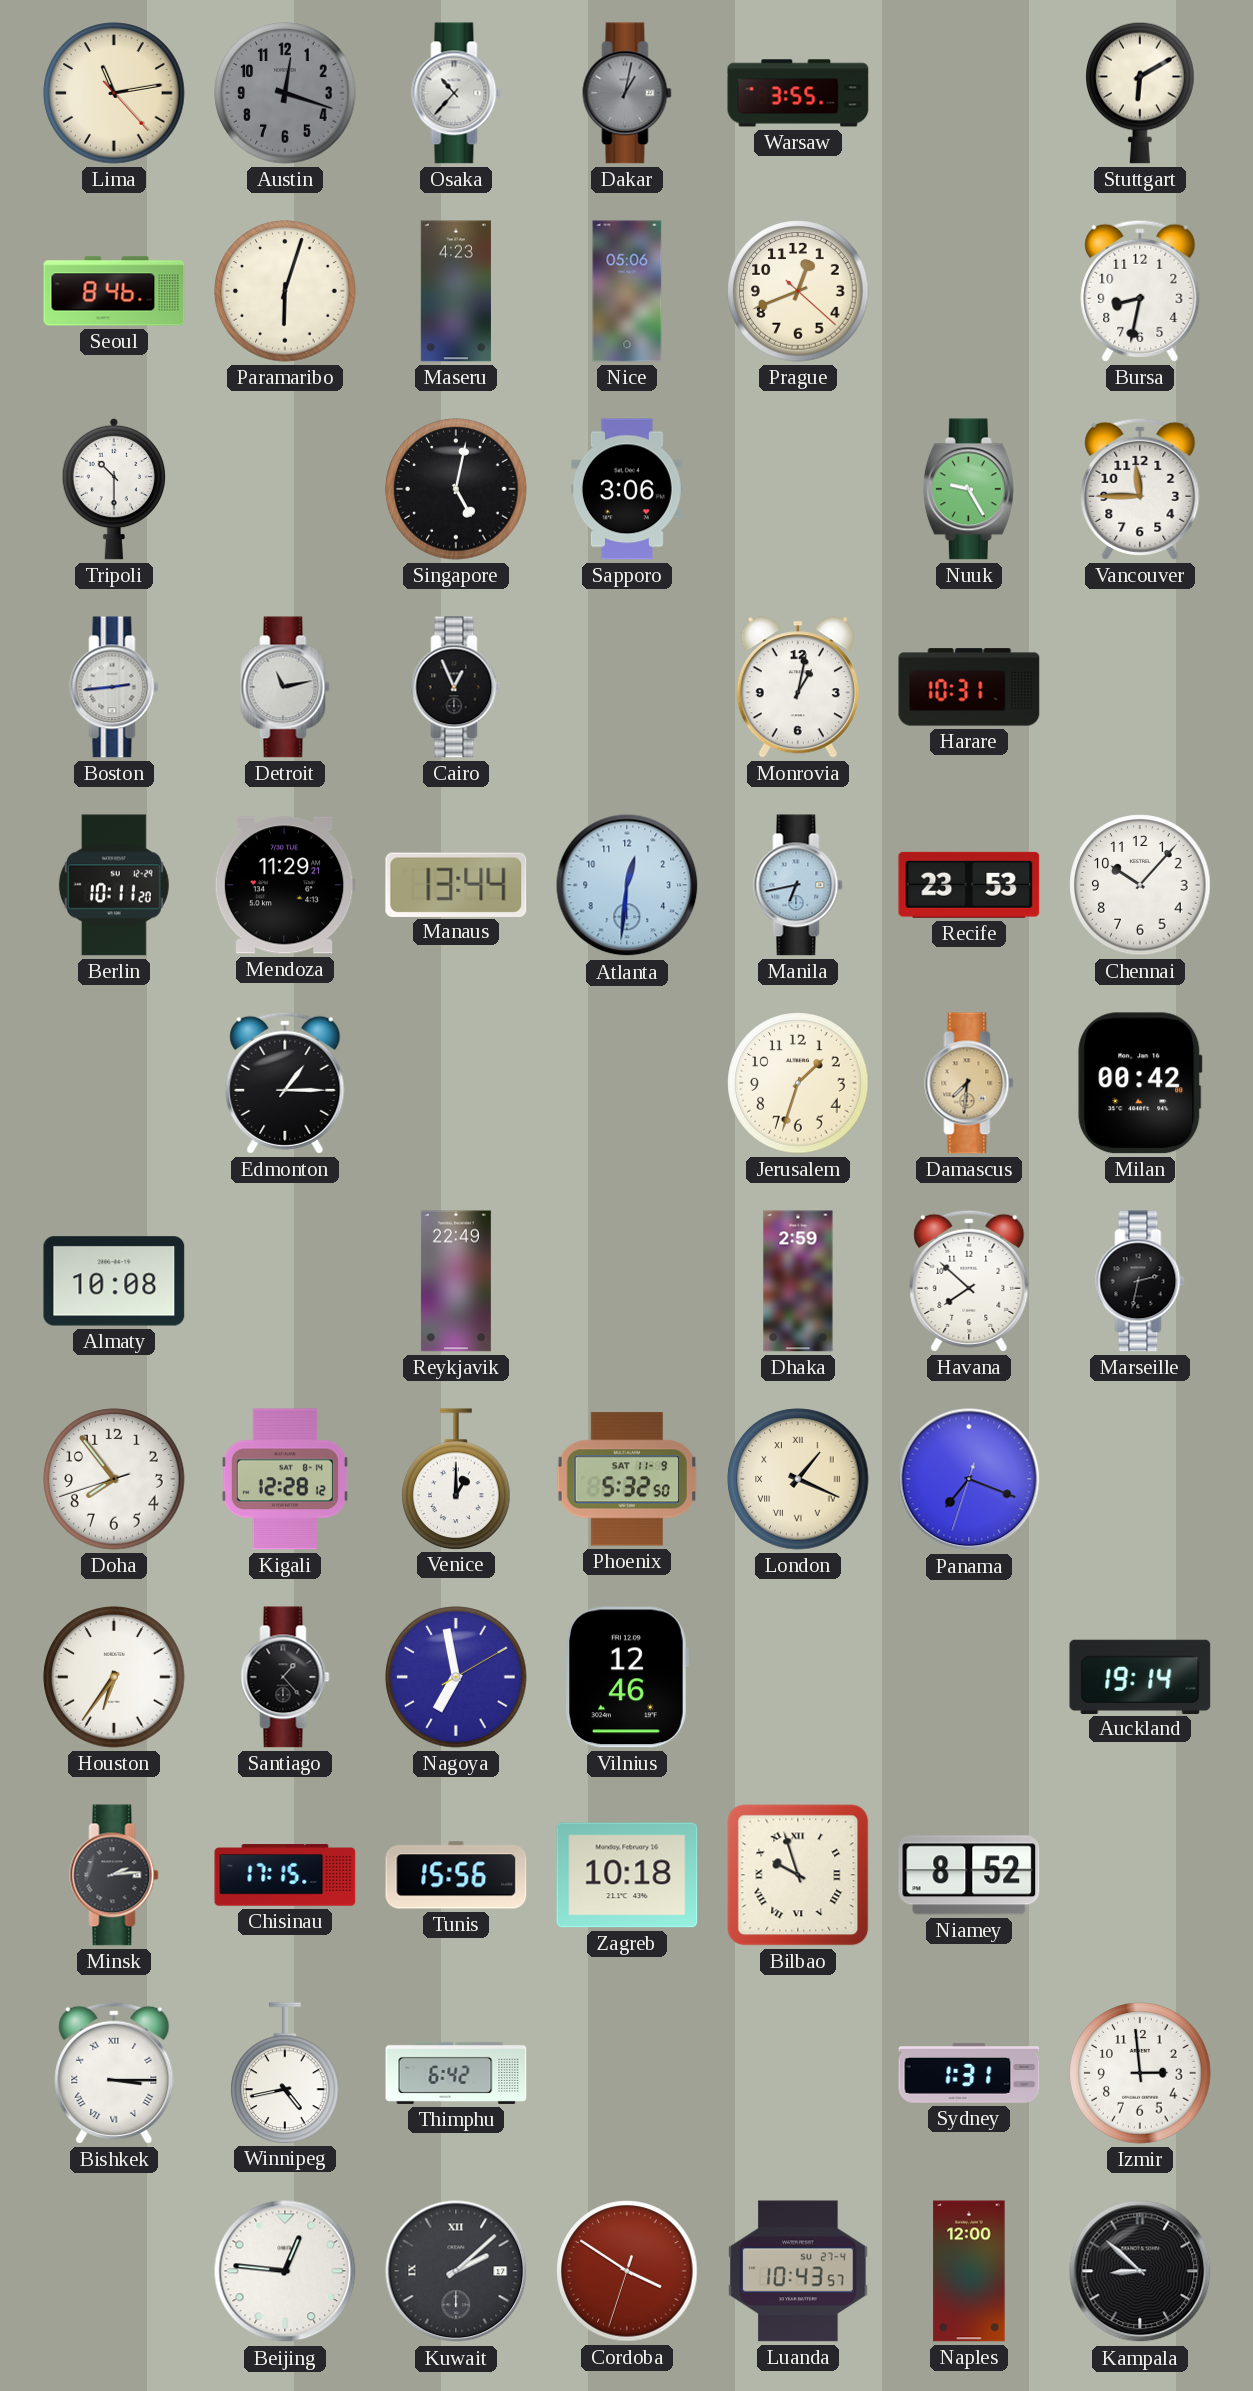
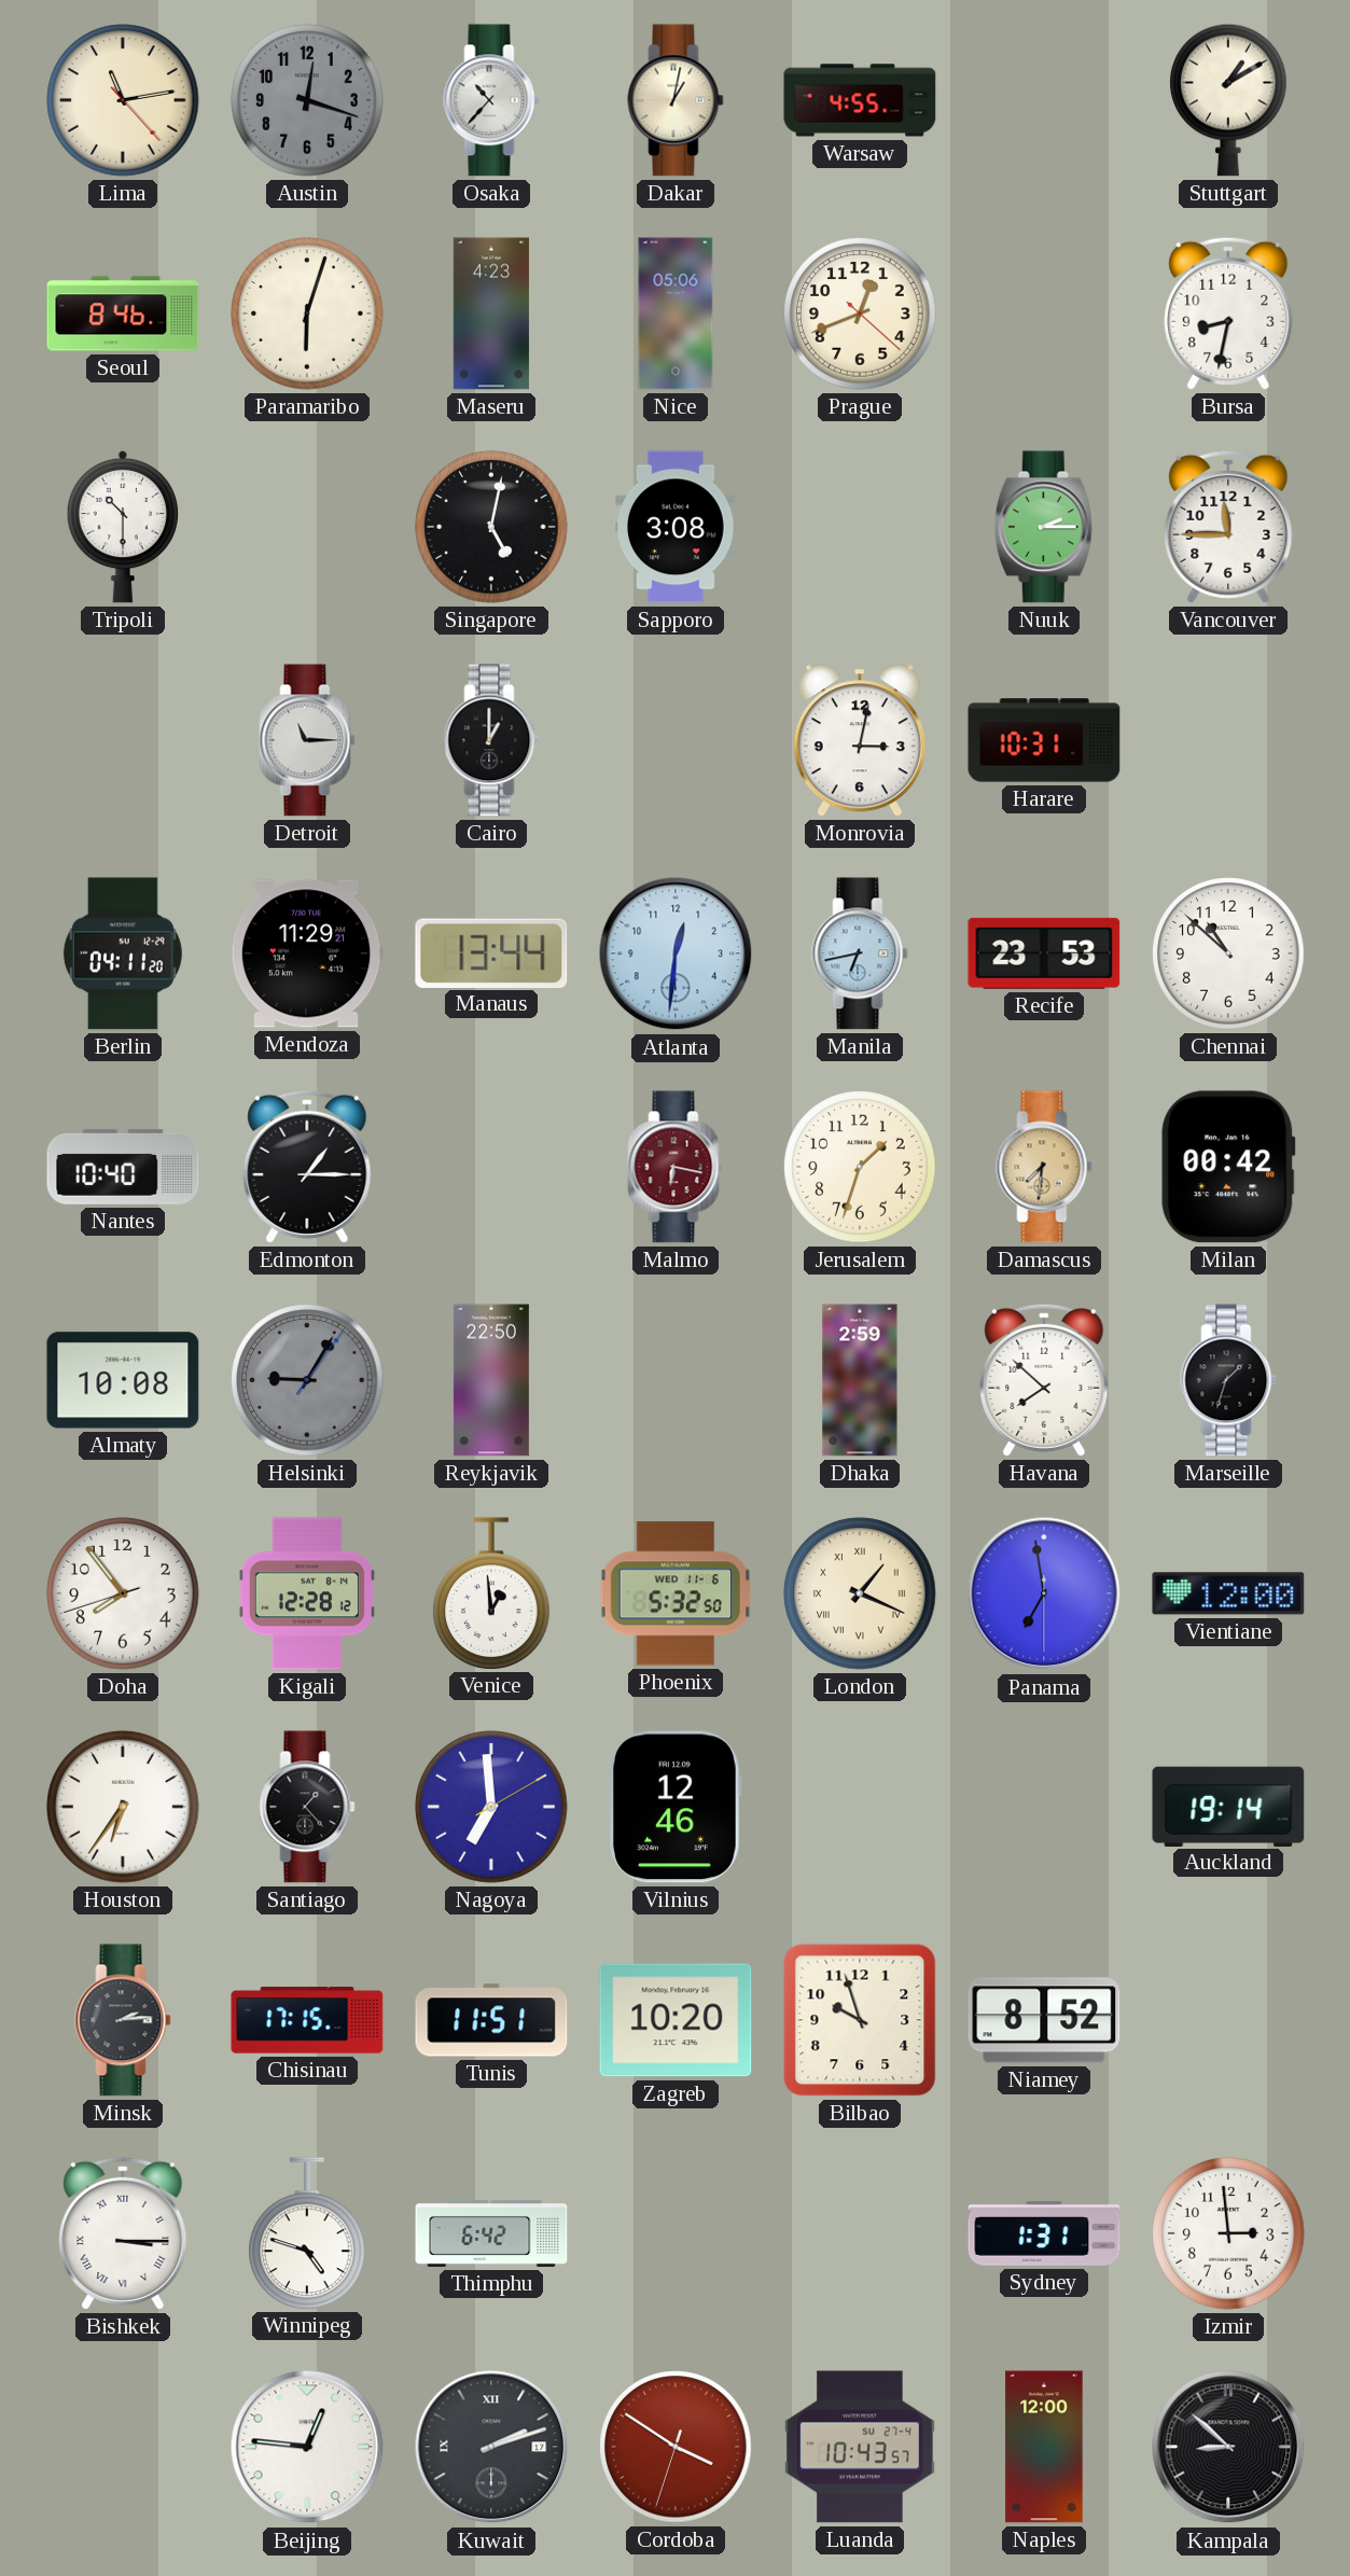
Dakar dial: grey -> cream
Warsaw: 3:55 -> 4:55
Stuttgart: 6:10 -> 1:10
Sapporo: 3:06 -> 3:08
Nuuk: 9:25 -> 2:15
Boston: 2:44 -> none
Detroit: 11:13 -> 11:15
Cairo: 12:56 -> 1:00
Monrovia: 1:02 -> 3:02
Berlin: 10:11 -> 04:11
Chennai: 10:07 -> 10:52
Nantes: none -> 10:40
Malmo: none -> 6:17
Helsinki: none -> 9:05
Reykjavik: 22:49 -> 22:50
Marseille: 2:32 -> 1:33
Venice: 1:00 -> 12:59
Phoenix date: SAT 11-9 -> WED 11-6
Panama: 7:18 -> 6:58
Vientiane: none -> 12:00
Nagoya: 6:58 -> 6:59
Tunis: 15:56 -> 11:51
Zagreb: 10:18 -> 10:20
Bilbao numerals: Roman -> Arabic
Winnipeg: 4:43 -> 4:48
Kuwait: 2:08 -> 2:12
